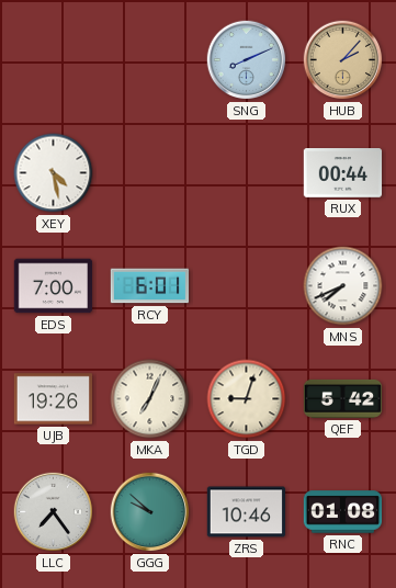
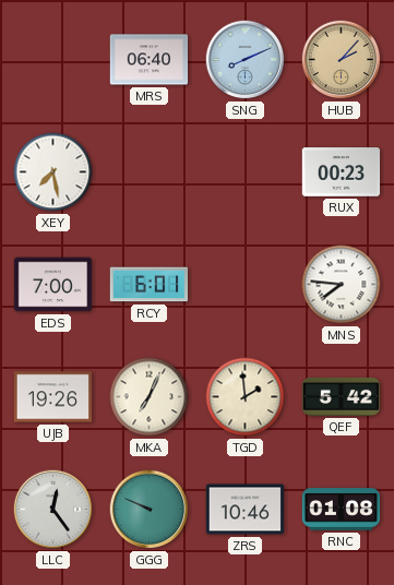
MRS: none -> 06:40
XEY: 4:28 -> 7:28
RUX: 00:44 -> 00:23
MNS: 7:41 -> 7:46
TGD: 9:03 -> 1:59
LLC: 7:24 -> 12:24
GGG: 9:52 -> 9:49
